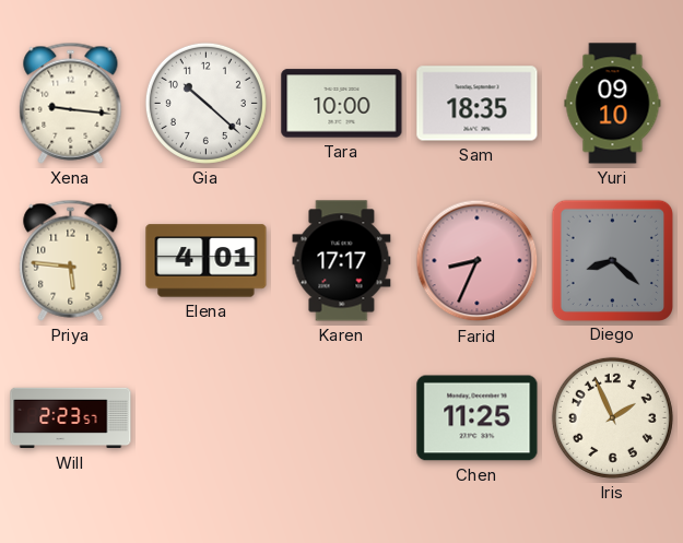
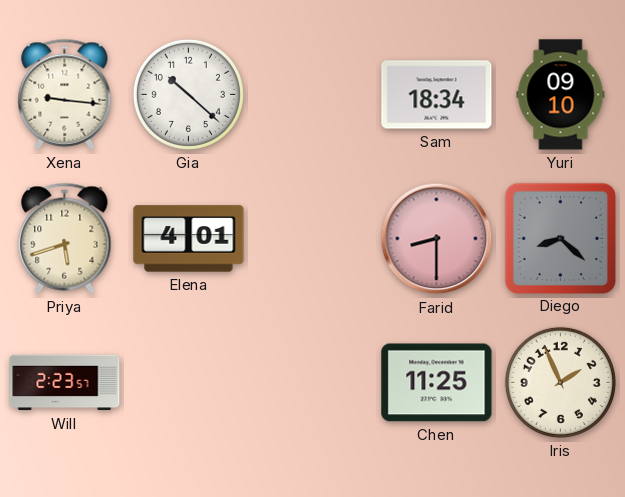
Tara: 10:00 -> none
Sam: 18:35 -> 18:34
Priya: 5:46 -> 5:42
Karen: 17:17 -> none
Farid: 8:34 -> 8:30
